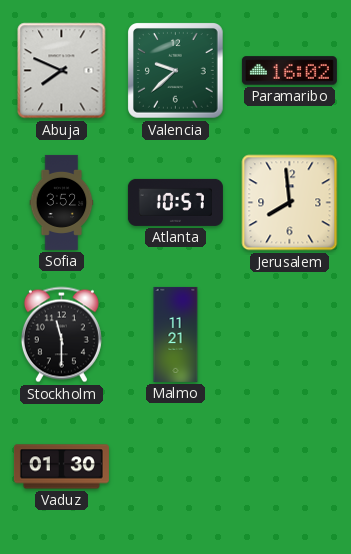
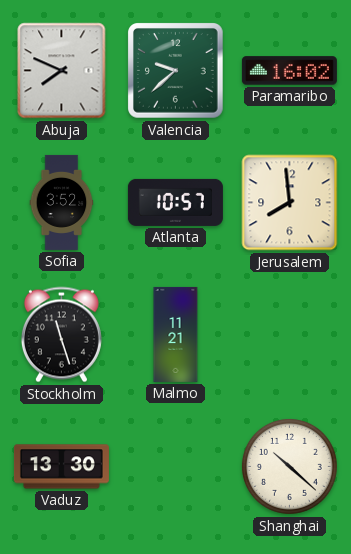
Stockholm: 11:30 -> 11:27
Vaduz: 01:30 -> 13:30
Shanghai: none -> 10:22
